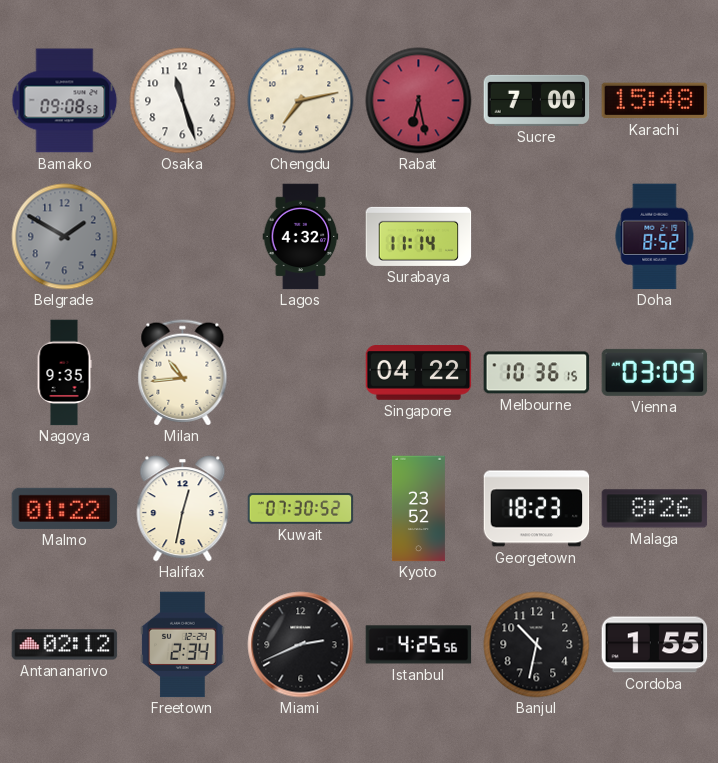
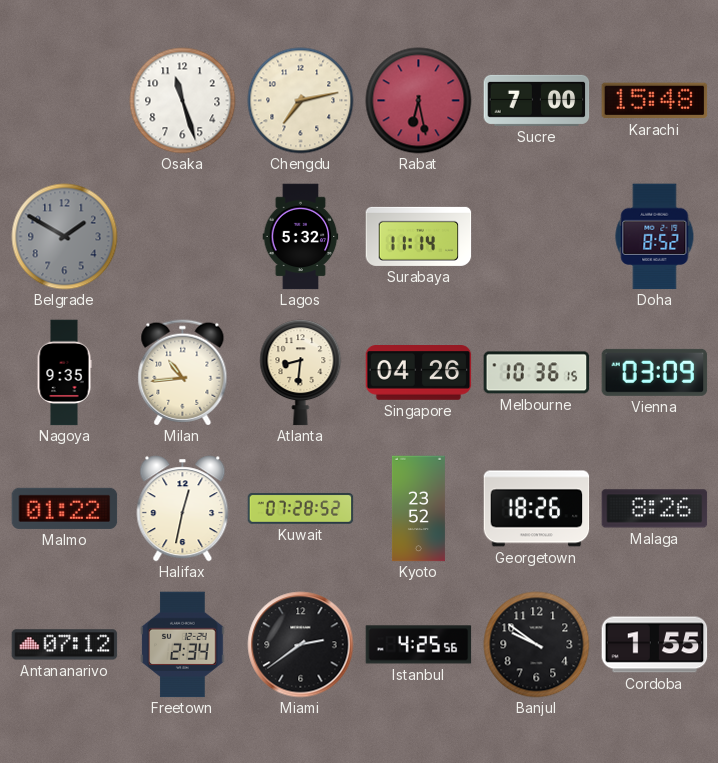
Bamako: 09:08 -> none
Lagos: 4:32 -> 5:32
Atlanta: none -> 8:31
Singapore: 04:22 -> 04:26
Kuwait: 07:30 -> 07:28
Georgetown: 18:23 -> 18:26
Antananarivo: 02:12 -> 07:12
Miami: 2:41 -> 2:39
Banjul: 10:32 -> 9:51
